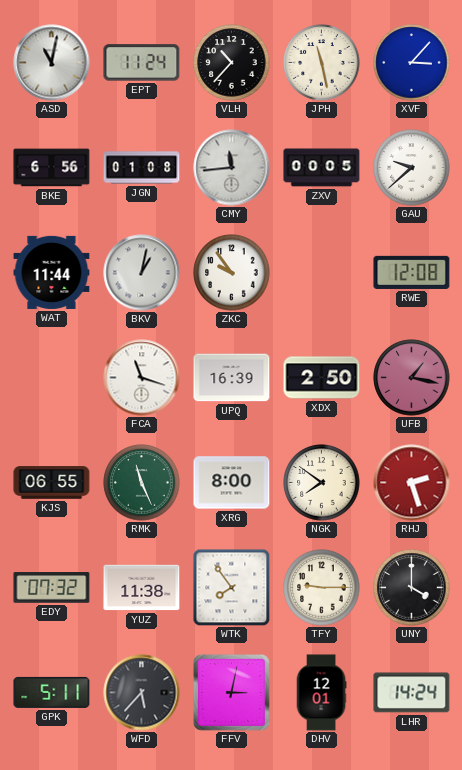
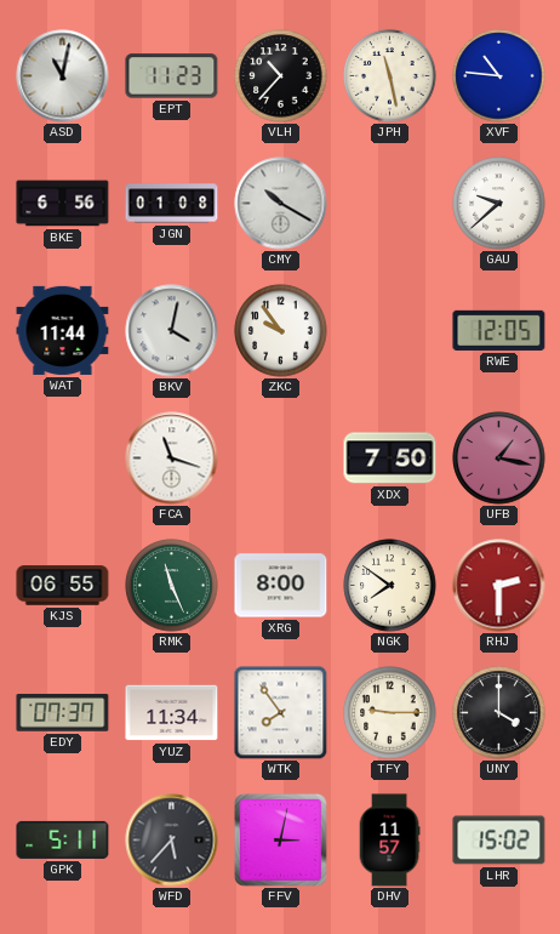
EPT: 11:24 -> 11:23
XVF: 3:07 -> 10:46
CMY: 11:44 -> 10:20
ZXV: 00:05 -> none
BKV: 1:02 -> 4:02
RWE: 12:08 -> 12:05
UPQ: 16:39 -> none
XDX: 2:50 -> 7:50
RHJ: 2:27 -> 2:30
EDY: 07:32 -> 07:37
YUZ: 11:38 -> 11:34
DHV: 12:01 -> 11:57
LHR: 14:24 -> 15:02
